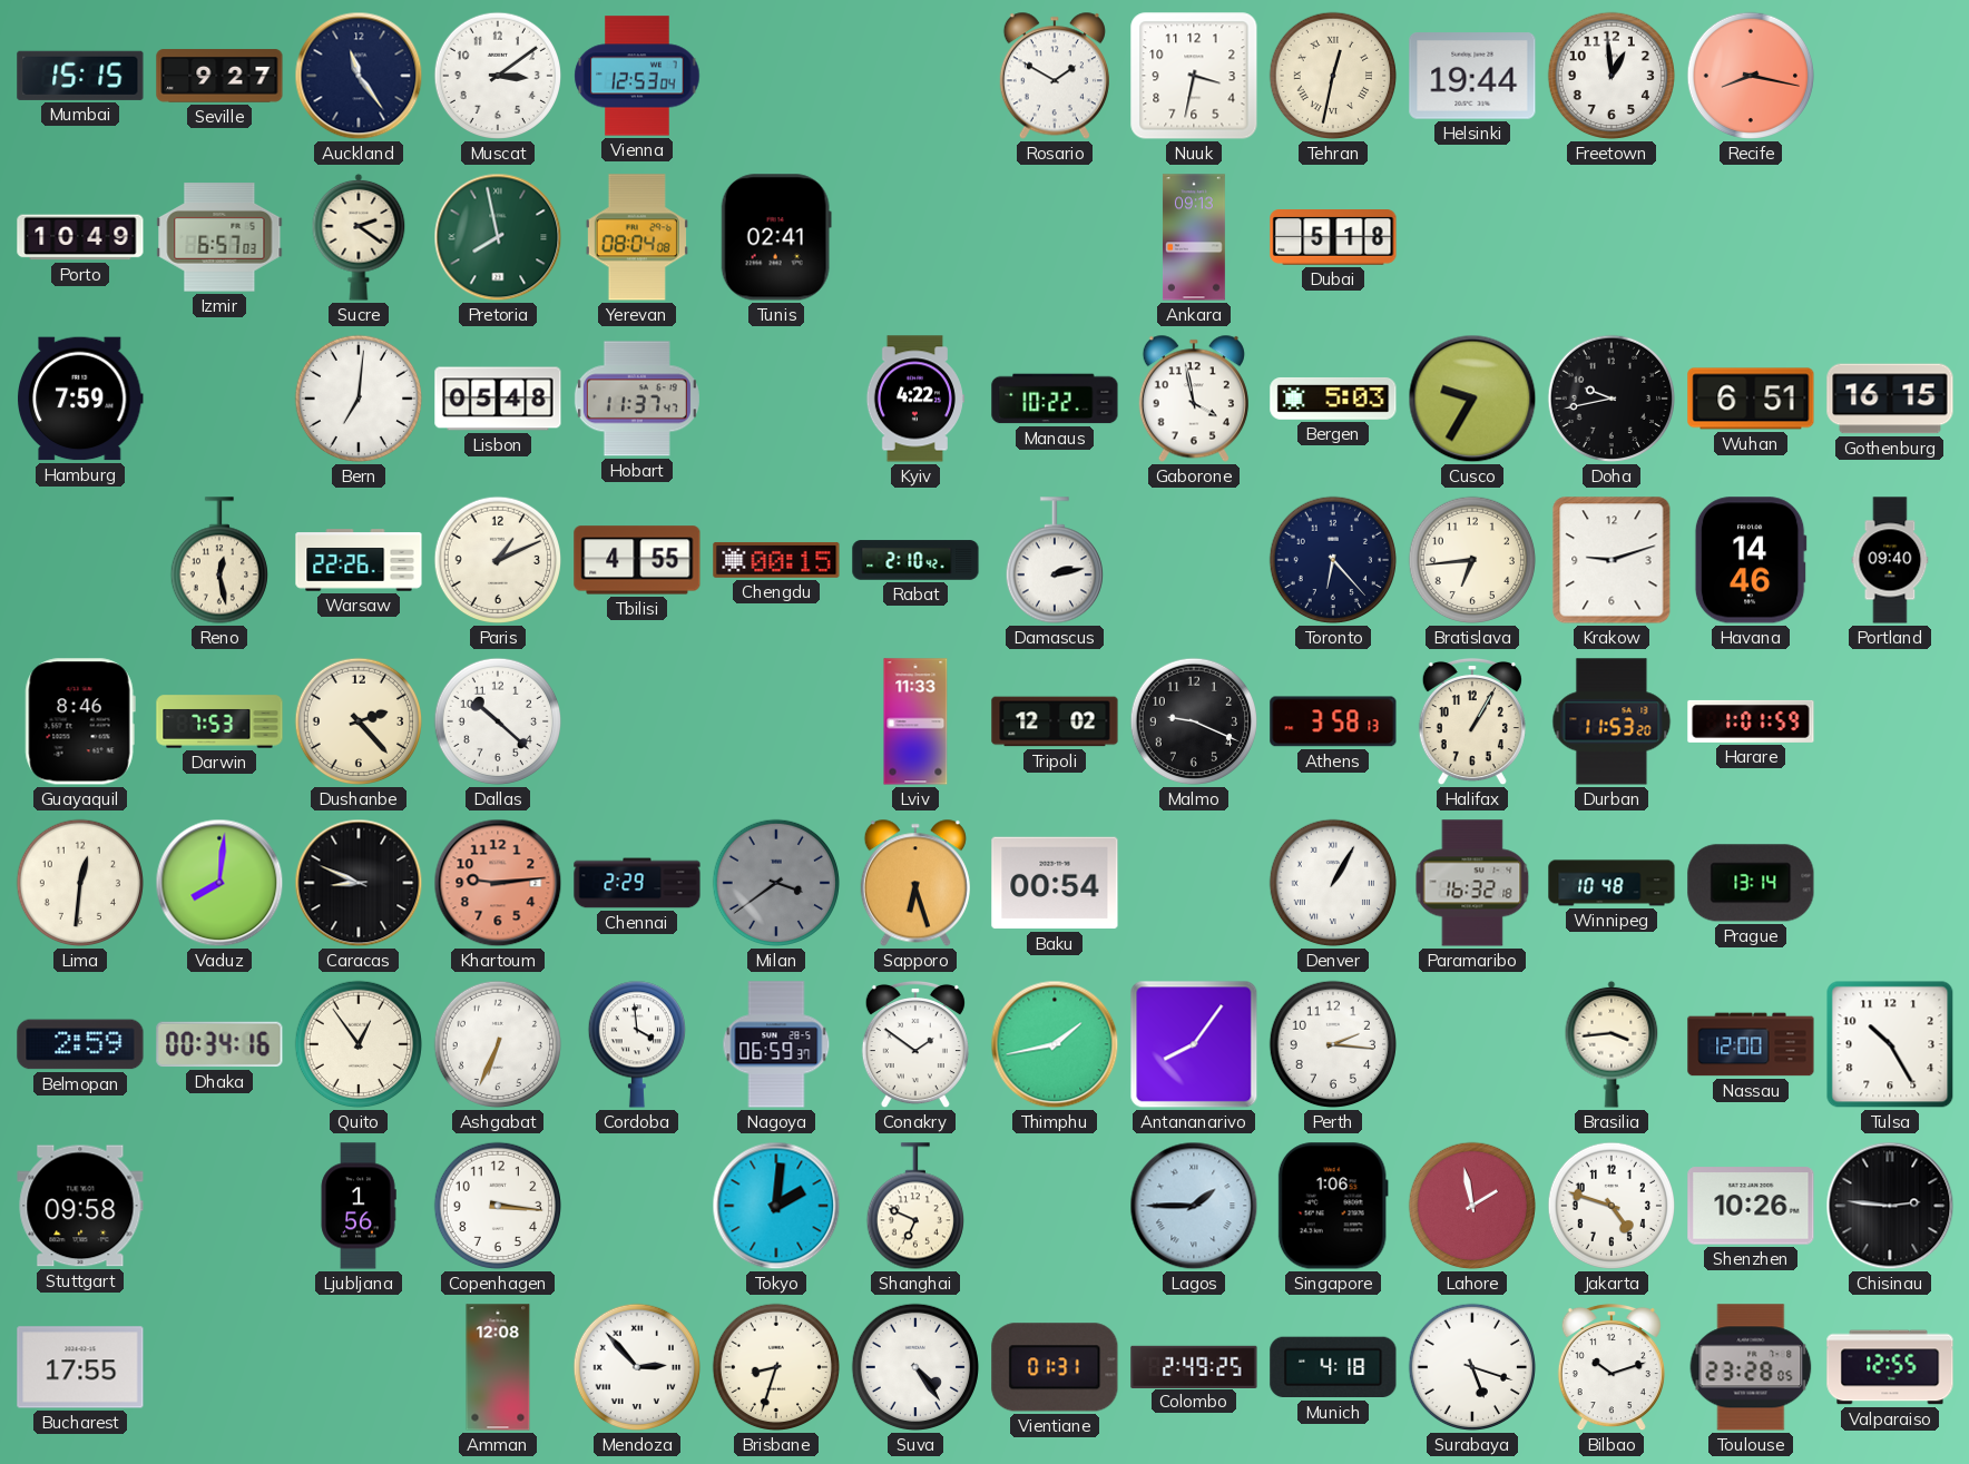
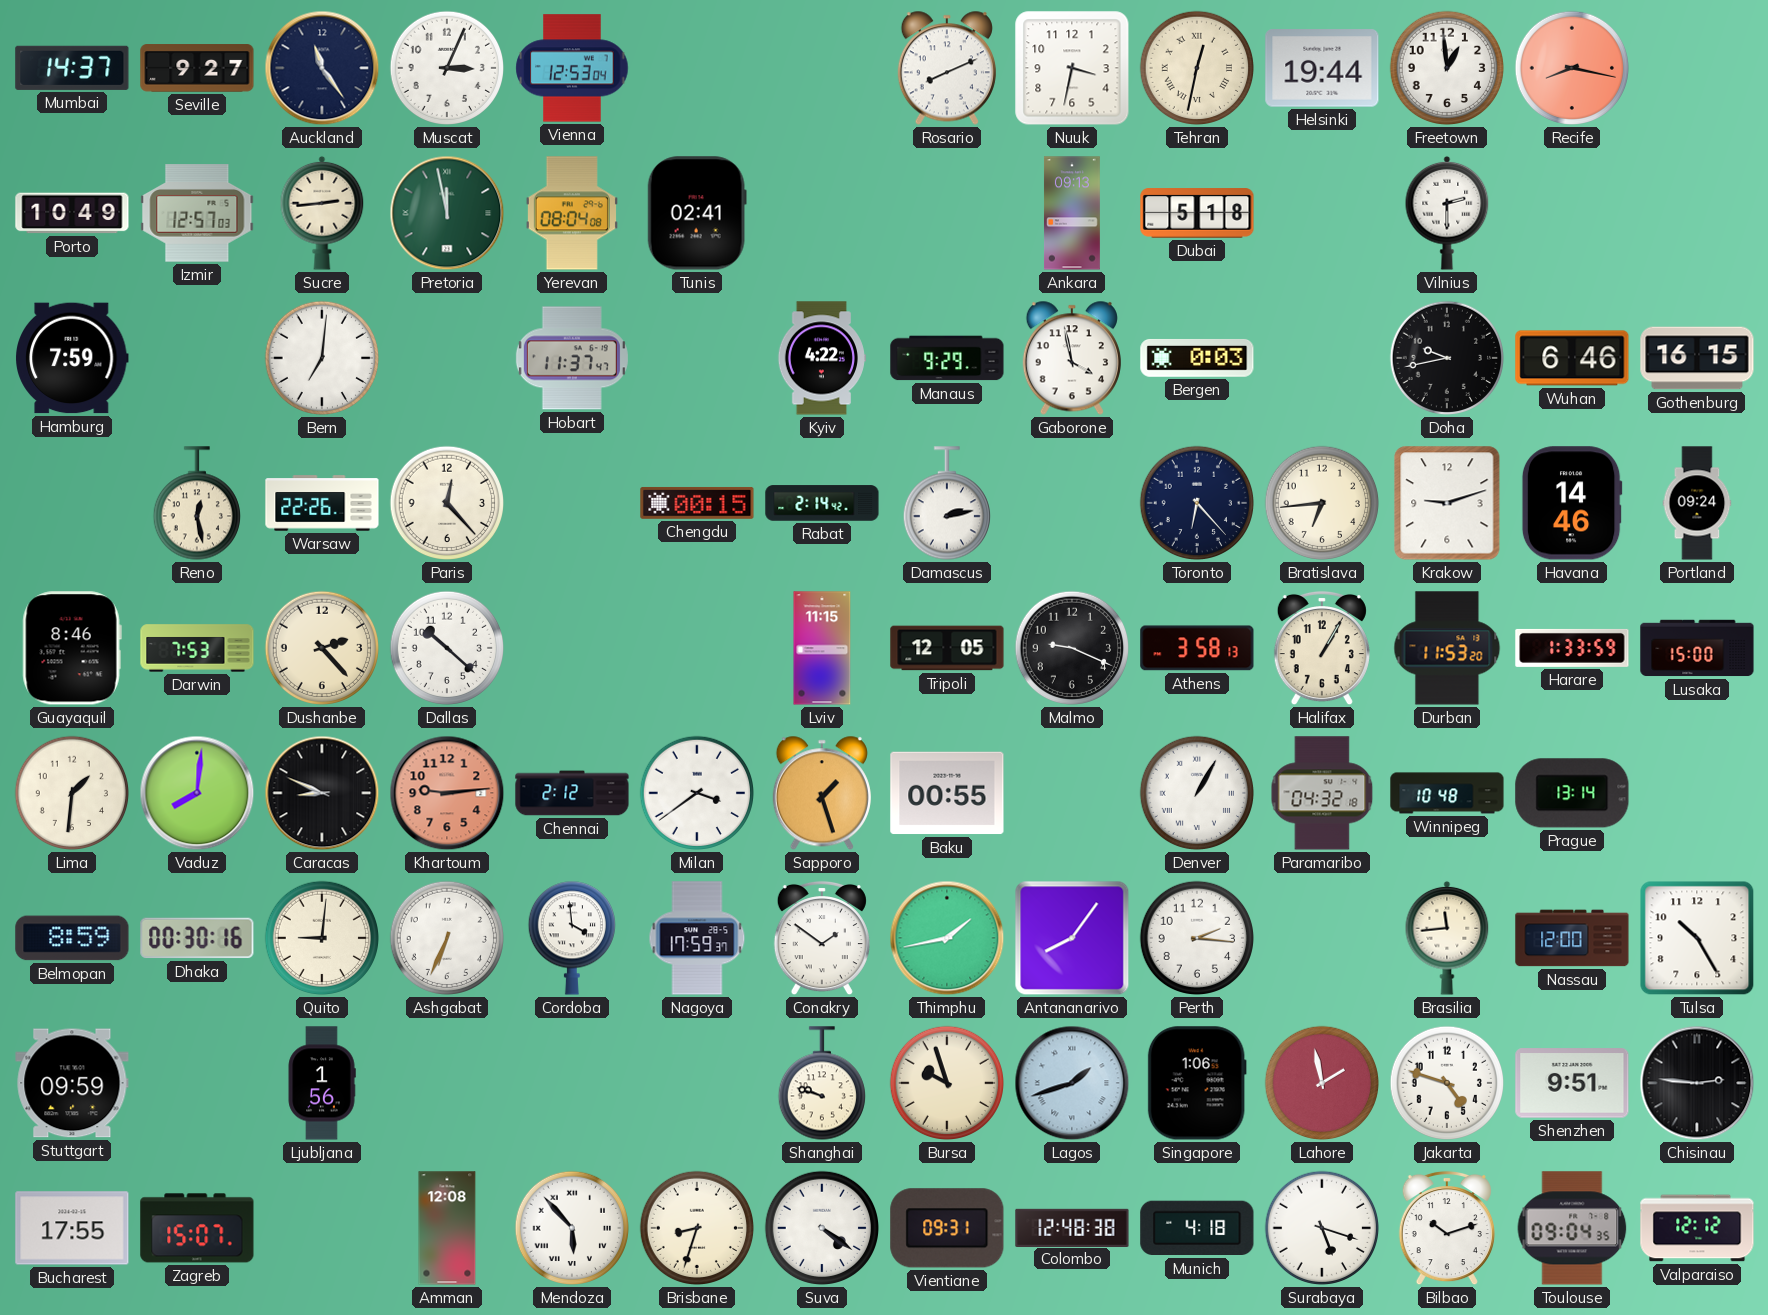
Mumbai: 15:15 -> 14:37
Muscat: 3:09 -> 3:04
Rosario: 1:50 -> 8:11
Izmir: 6:57 -> 12:57
Sucre: 2:21 -> 2:44
Pretoria: 7:58 -> 11:58
Vilnius: none -> 2:30
Lisbon: 05:48 -> none
Manaus: 10:22 -> 9:29
Bergen: 5:03 -> 0:03
Cusco: 9:35 -> none
Wuhan: 6:51 -> 6:46
Paris: 1:11 -> 12:23
Tbilisi: 4:55 -> none
Rabat: 2:10 -> 2:14
Portland: 09:40 -> 09:24
Lviv: 11:33 -> 11:15
Tripoli: 12:02 -> 12:05
Harare: 1:01 -> 1:33
Lusaka: none -> 15:00
Lima: 12:31 -> 1:31
Chennai: 2:29 -> 2:12
Milan dial: grey -> white
Sapporo: 6:27 -> 1:27
Baku: 00:54 -> 00:55
Paramaribo: 16:32 -> 04:32
Belmopan: 2:59 -> 8:59
Dhaka: 00:34 -> 00:30
Quito: 12:54 -> 9:01
Nagoya: 06:59 -> 17:59
Brasilia: 3:44 -> 11:44
Stuttgart: 09:58 -> 09:59
Copenhagen: 3:16 -> none
Tokyo: 2:01 -> none
Shanghai: 6:49 -> 9:48
Bursa: none -> 9:57
Lagos: 1:45 -> 1:42
Shenzhen: 10:26 -> 9:51
Zagreb: none -> 15:07
Mendoza: 2:53 -> 5:53
Suva: 4:24 -> 4:21
Vientiane: 01:31 -> 09:31
Colombo: 2:49 -> 12:48
Toulouse: 23:28 -> 09:04
Valparaiso: 12:55 -> 12:12
